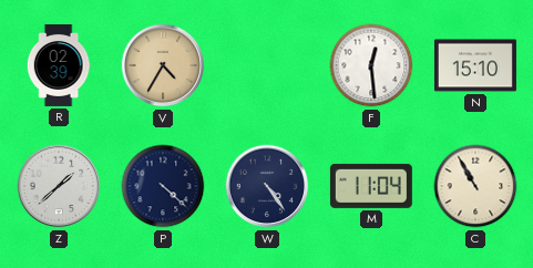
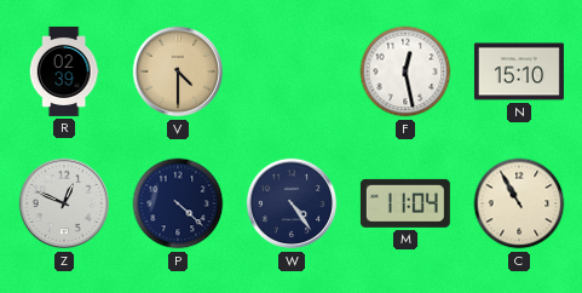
V: 4:35 -> 4:30
F: 12:29 -> 12:28
Z: 1:38 -> 12:49
